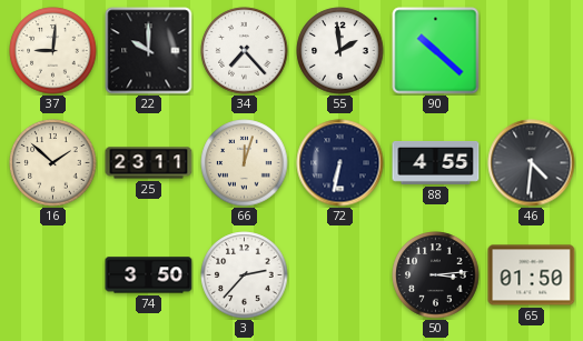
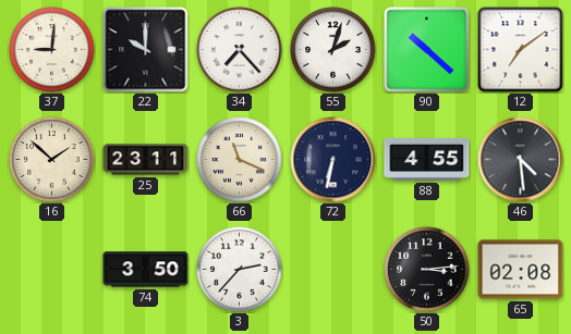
55: 1:59 -> 2:03
12: none -> 7:09
66: 12:03 -> 11:19
46: 4:31 -> 4:29
65: 01:50 -> 02:08
